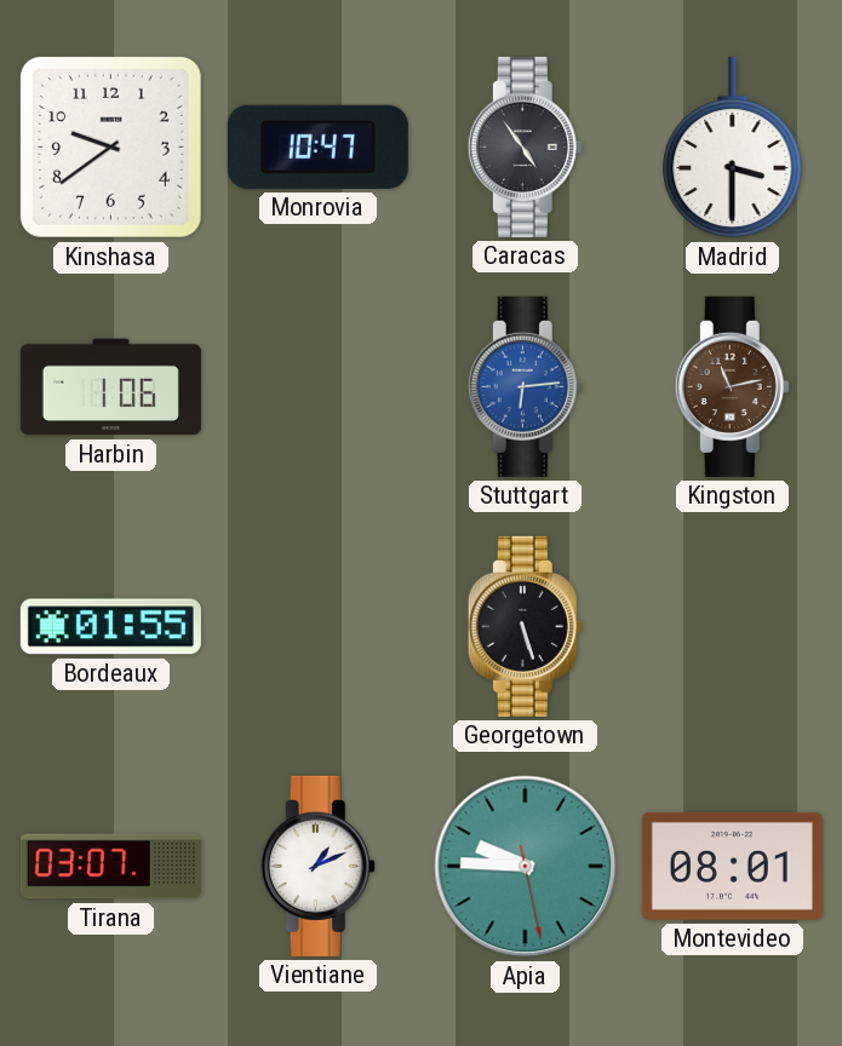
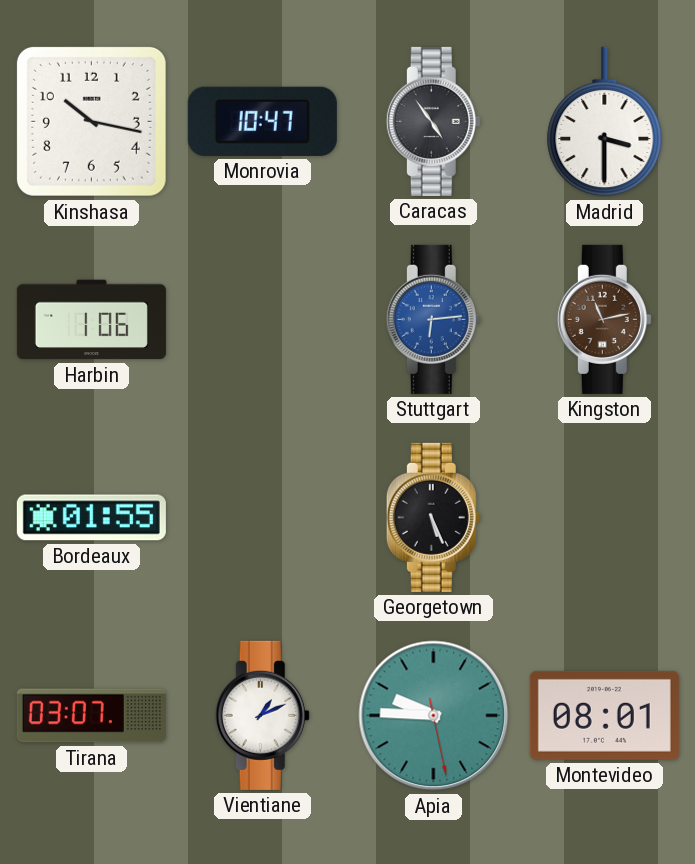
Kinshasa: 9:39 -> 10:17
Georgetown: 5:27 -> 5:26
